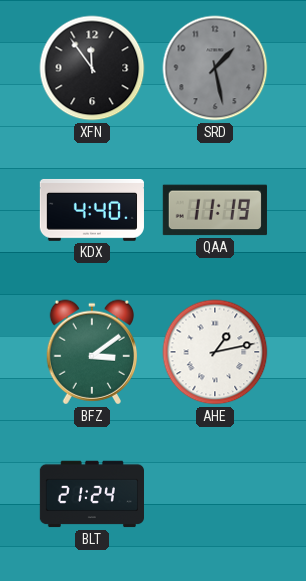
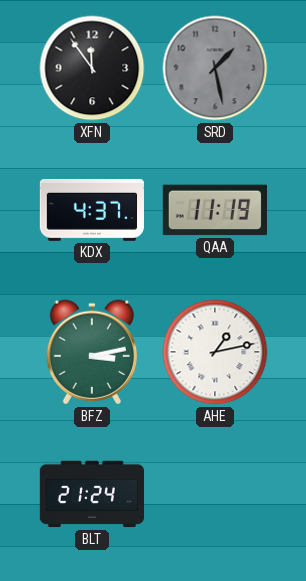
KDX: 4:40 -> 4:37
BFZ: 3:09 -> 3:13
